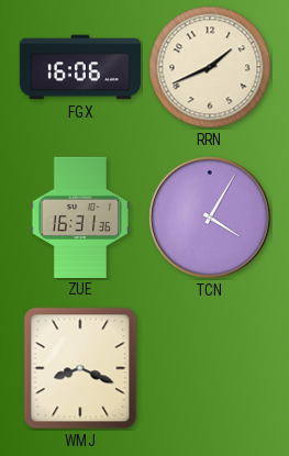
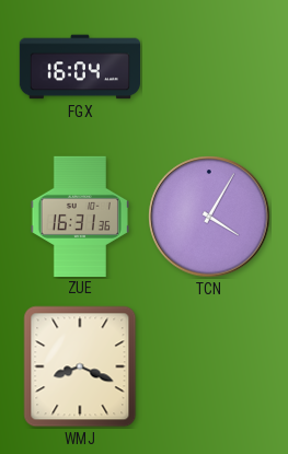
FGX: 16:06 -> 16:04
RRN: 1:41 -> none
